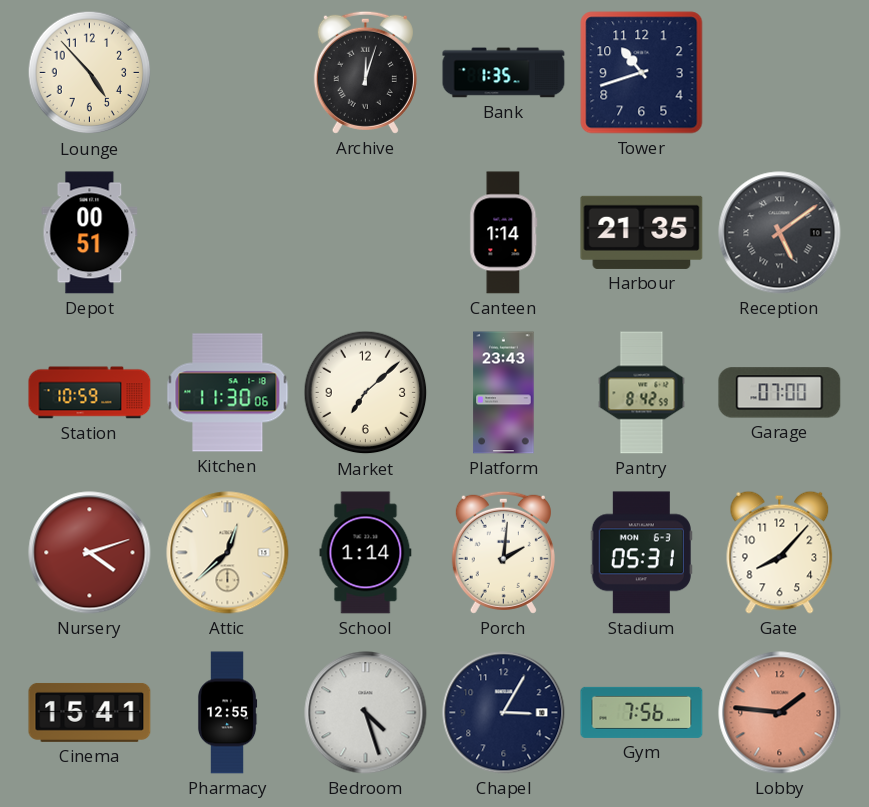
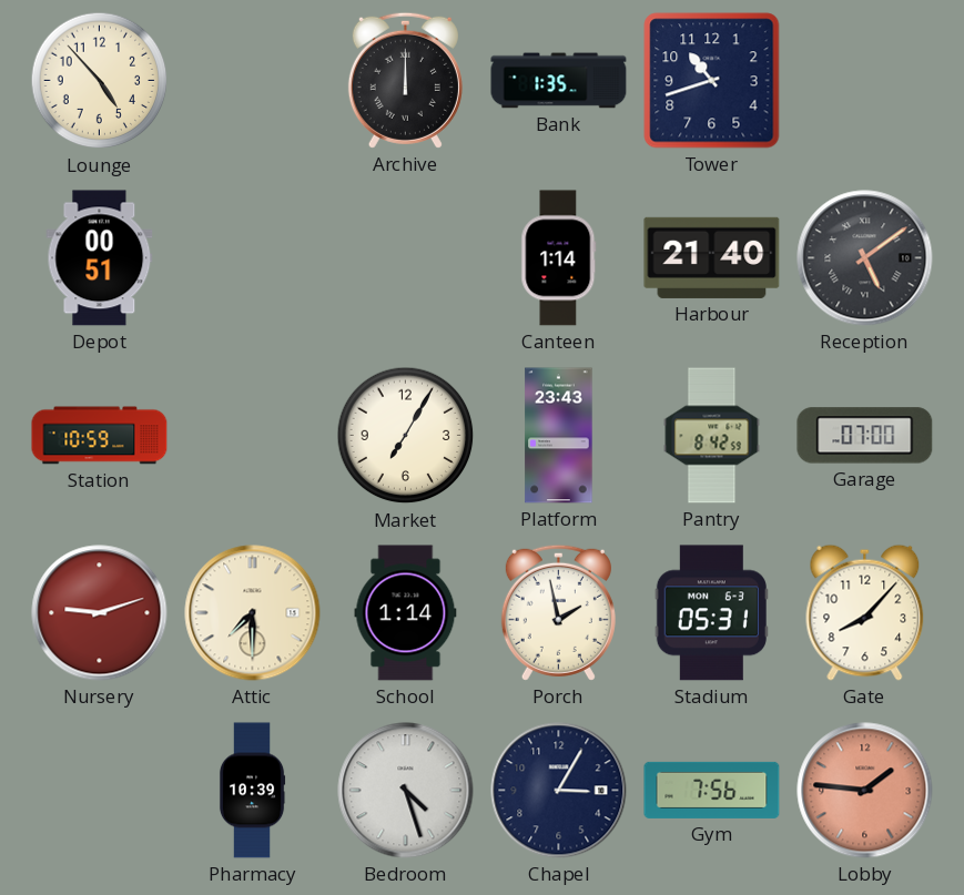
Archive: 12:03 -> 12:00
Harbour: 21:35 -> 21:40
Kitchen: 11:30 -> none
Market: 7:08 -> 7:05
Nursery: 4:12 -> 9:12
Attic: 12:38 -> 7:30
Porch: 2:01 -> 1:58
Cinema: 15:41 -> none
Pharmacy: 12:55 -> 10:39
